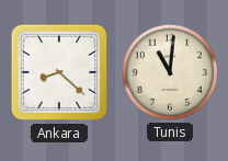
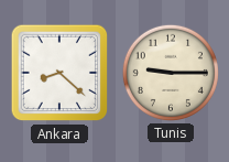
Tunis: 11:01 -> 9:15
